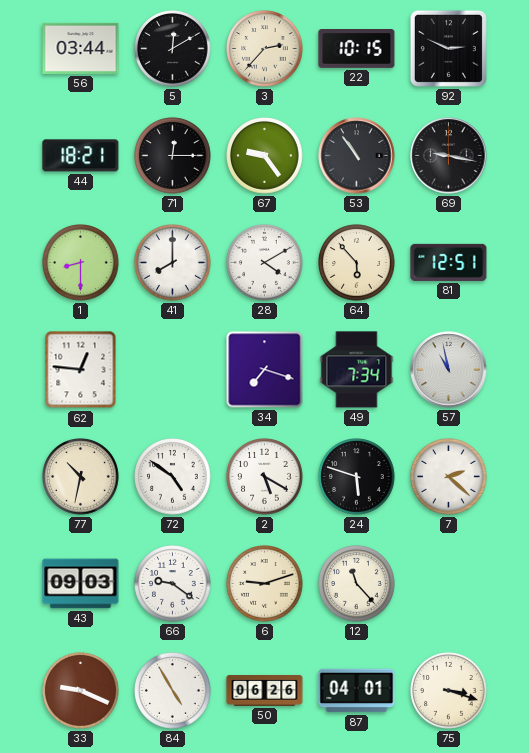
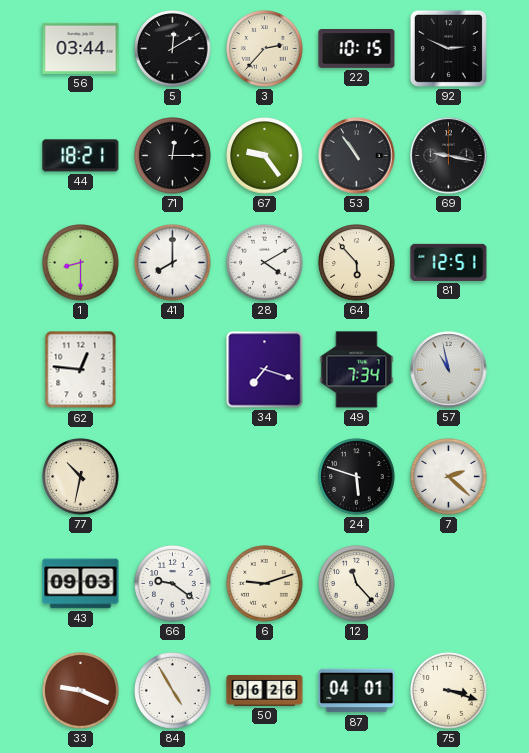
72: 4:51 -> none
2: 5:20 -> none
